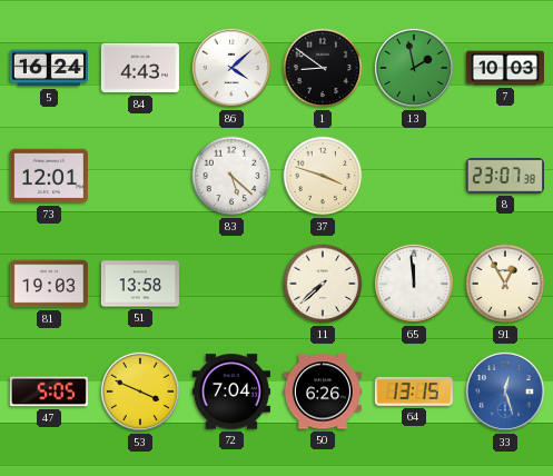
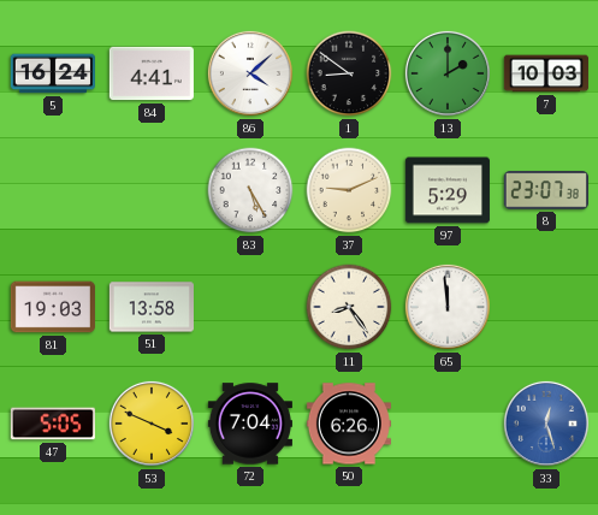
84: 4:43 -> 4:41
13: 1:58 -> 2:00
73: 12:01 -> none
83: 5:22 -> 5:25
37: 3:48 -> 9:11
97: none -> 5:29
11: 7:38 -> 8:24
91: 12:55 -> none
64: 13:15 -> none
